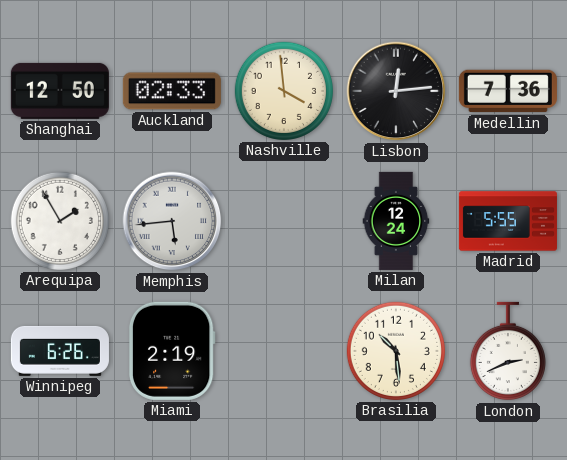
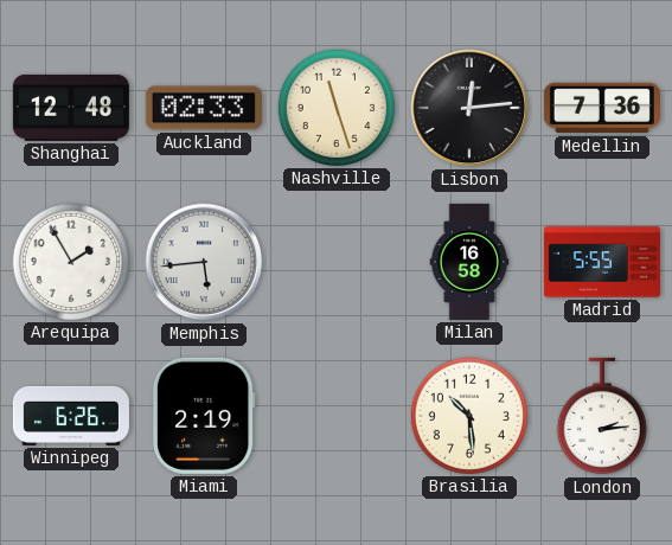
Shanghai: 12:50 -> 12:48
Nashville: 3:59 -> 11:27
Milan: 12:24 -> 16:58
London: 2:41 -> 2:14
